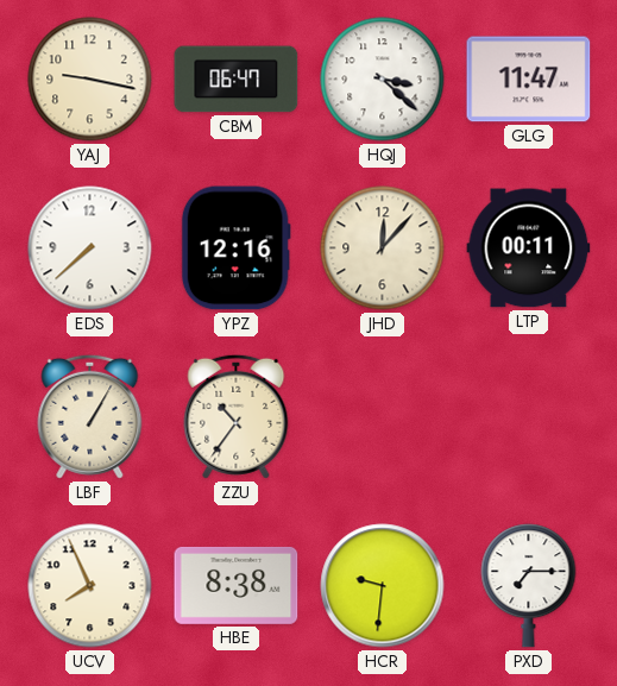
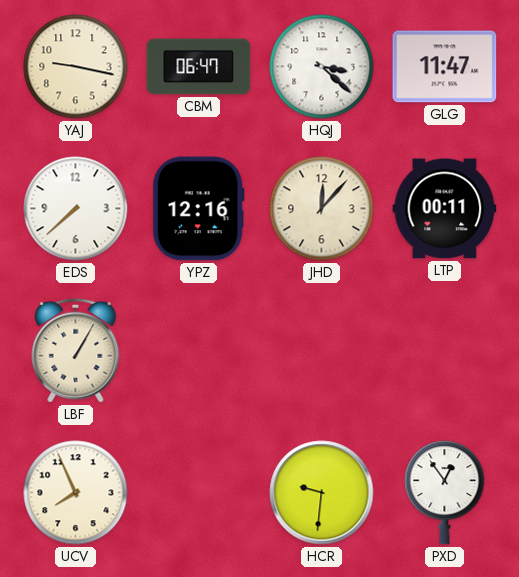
ZZU: 10:36 -> none
HBE: 8:38 -> none
PXD: 7:15 -> 12:54
